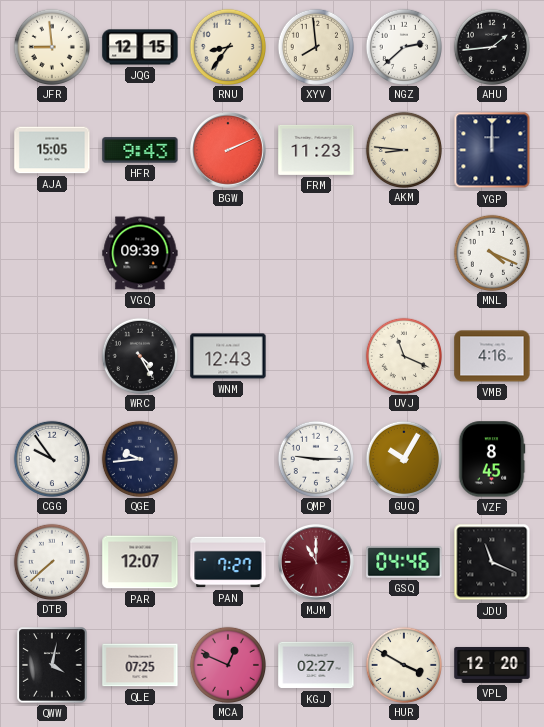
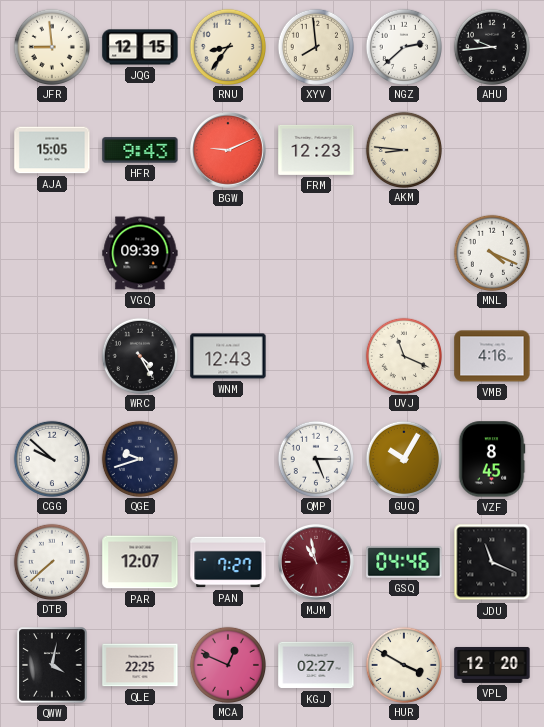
AHU: 1:44 -> 9:44
BGW: 2:11 -> 9:11
FRM: 11:23 -> 12:23
YGP: 12:00 -> none
CGG: 9:54 -> 9:52
QGE: 9:44 -> 9:42
QMP: 9:15 -> 5:15
MJM: 11:00 -> 10:58
QLE: 07:25 -> 22:25
